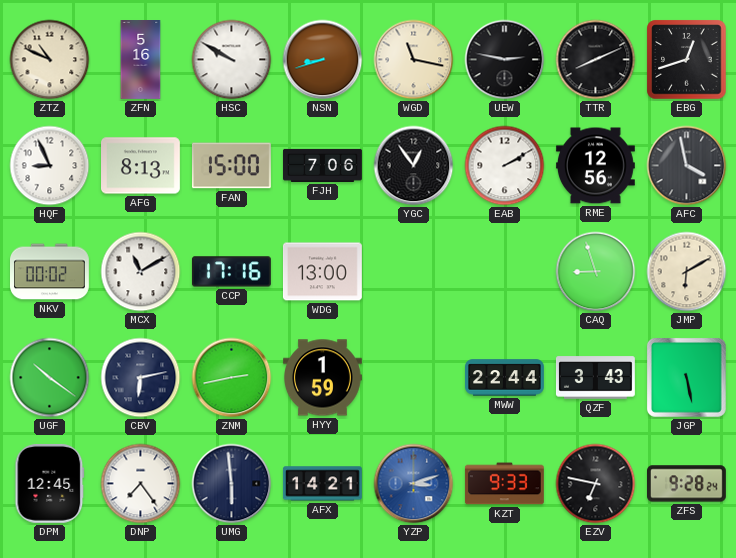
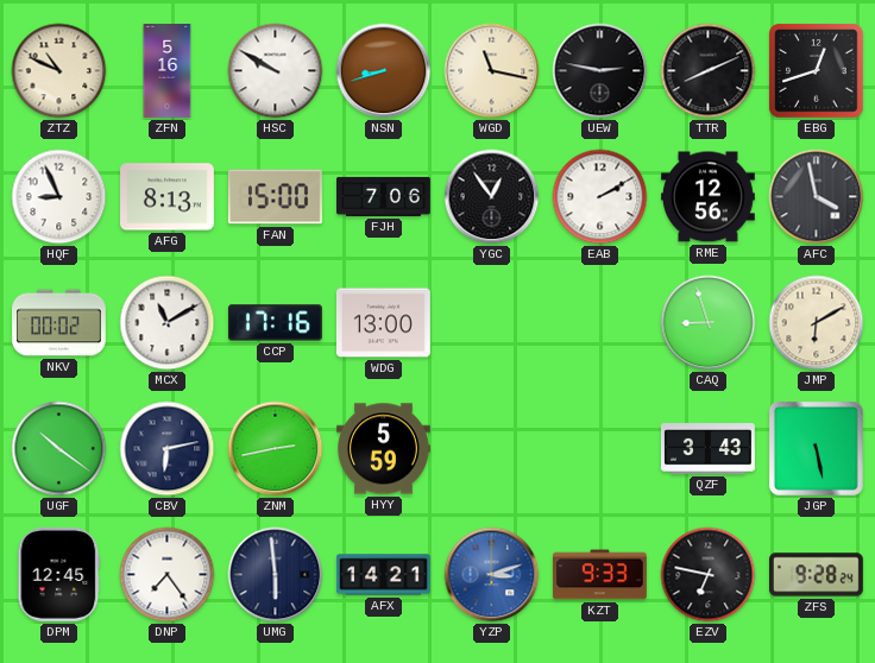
HYY: 1:59 -> 5:59
MWW: 22:44 -> none
